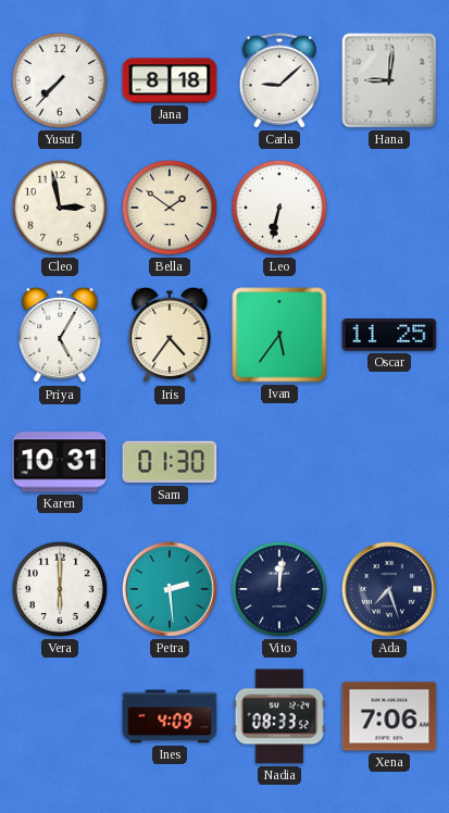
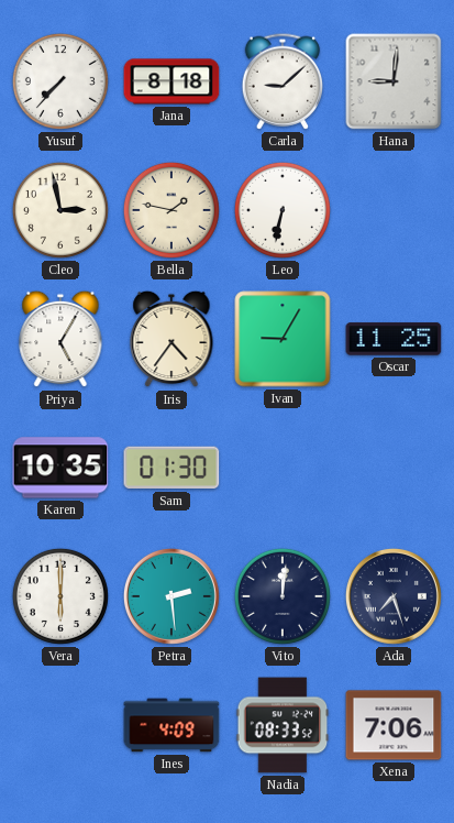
Bella: 1:51 -> 1:47
Ivan: 5:36 -> 9:05
Karen: 10:31 -> 10:35
